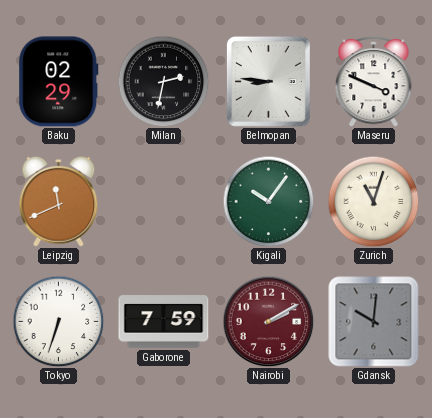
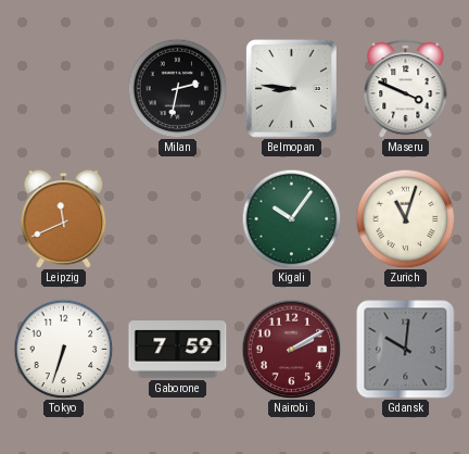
Baku: 02:29 -> none
